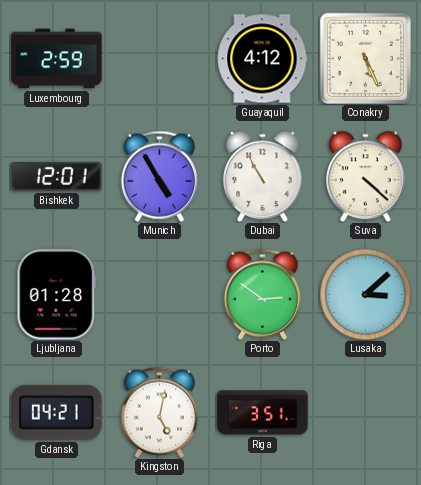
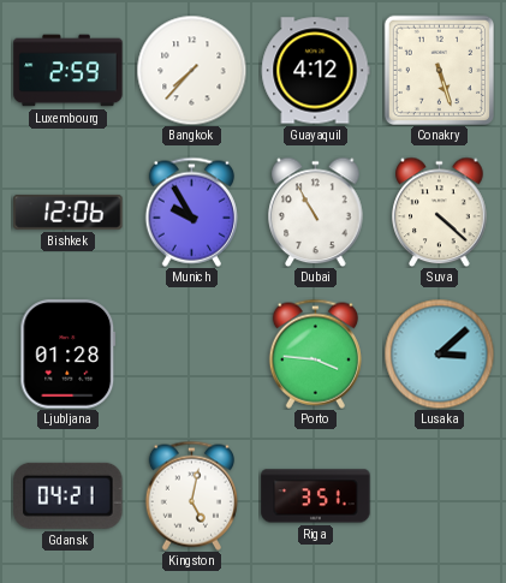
Bangkok: none -> 7:37
Conakry: 5:26 -> 5:27
Bishkek: 12:01 -> 12:06
Munich: 4:55 -> 9:55
Porto: 2:51 -> 3:46
